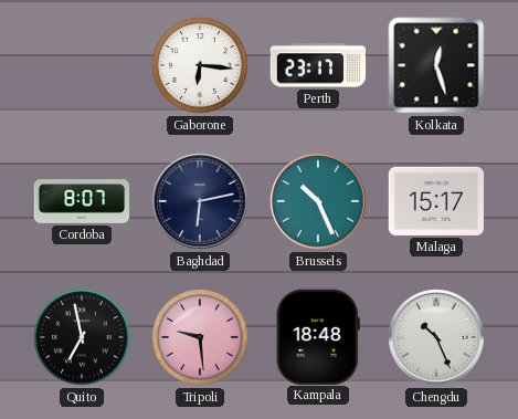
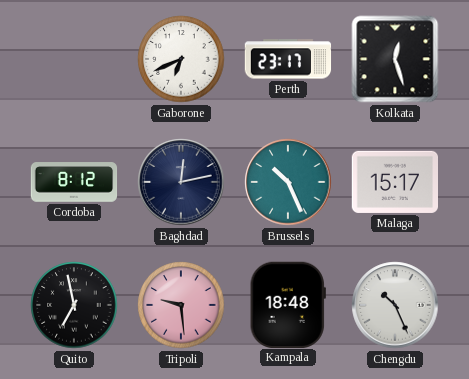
Gaborone: 6:16 -> 6:41
Cordoba: 8:07 -> 8:12
Baghdad: 6:13 -> 12:13
